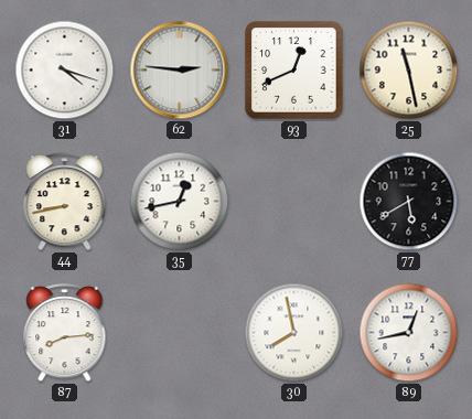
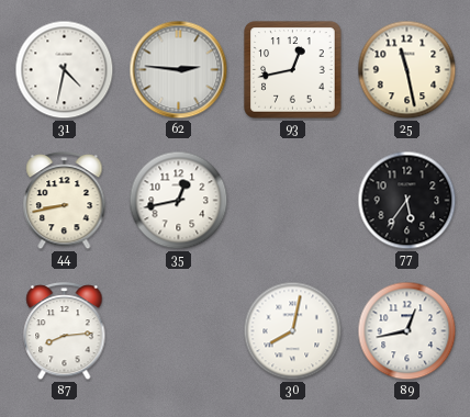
31: 4:18 -> 4:32
93: 12:41 -> 12:43
77: 5:40 -> 5:36
30: 7:58 -> 8:02
